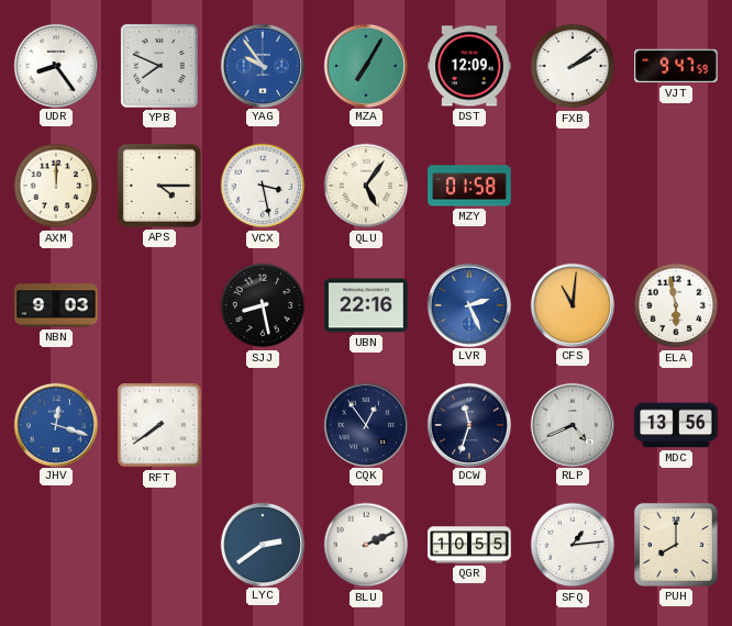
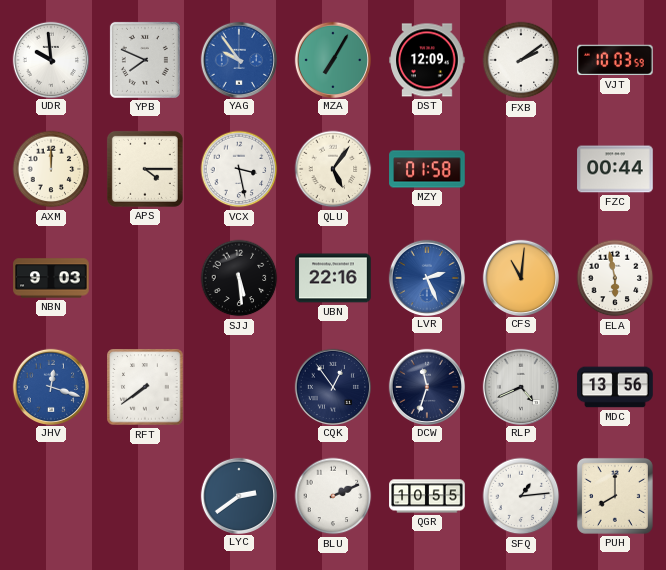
UDR: 8:24 -> 9:59
VJT: 9:47 -> 10:03
FZC: none -> 00:44
SJJ: 8:28 -> 5:29
